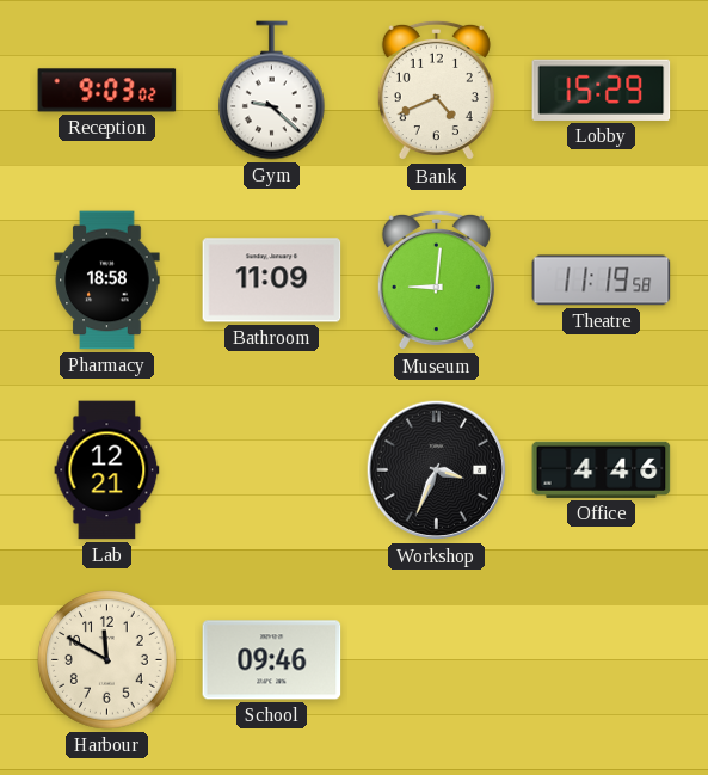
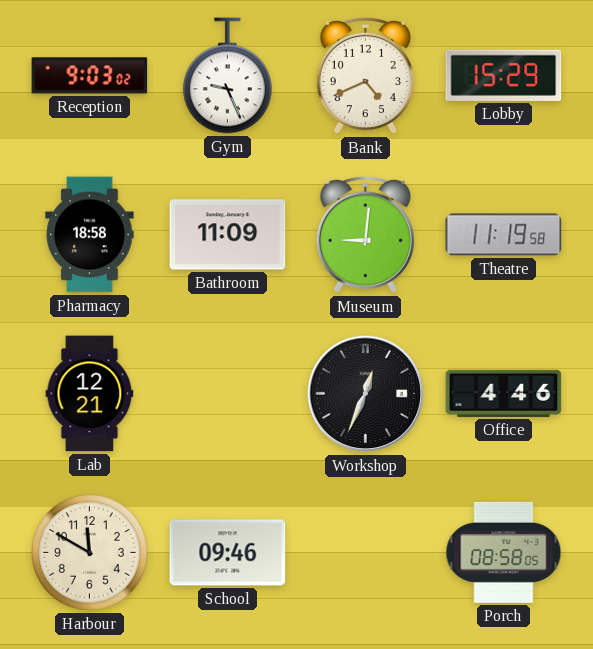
Gym: 9:22 -> 9:26
Workshop: 3:34 -> 12:34
Porch: none -> 08:58
